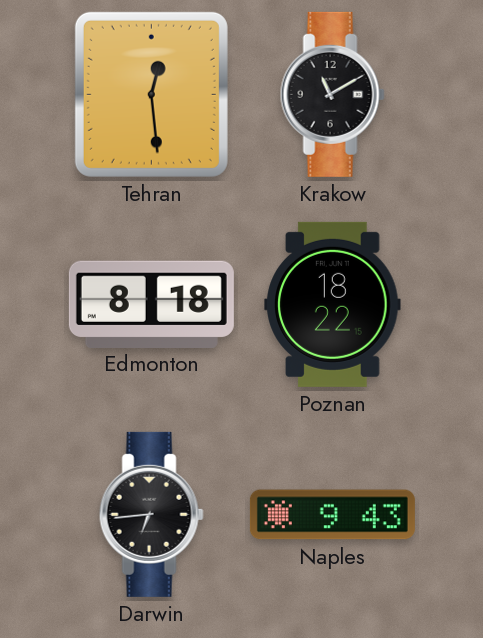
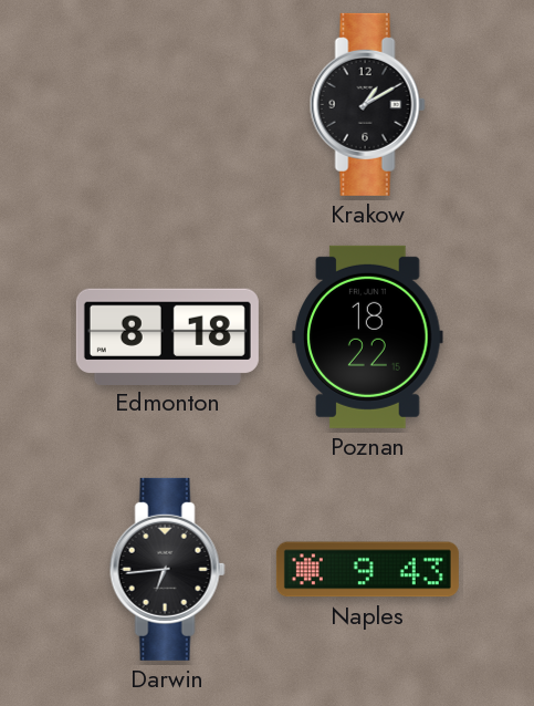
Tehran: 12:29 -> none
Krakow: 11:10 -> 1:10
